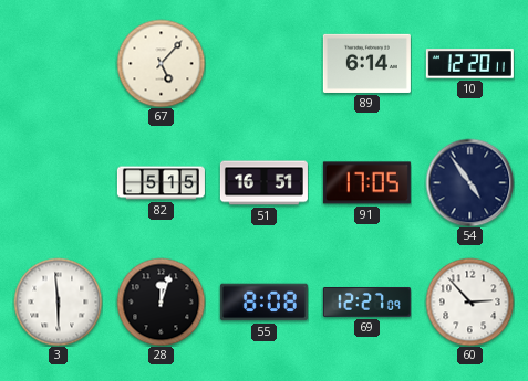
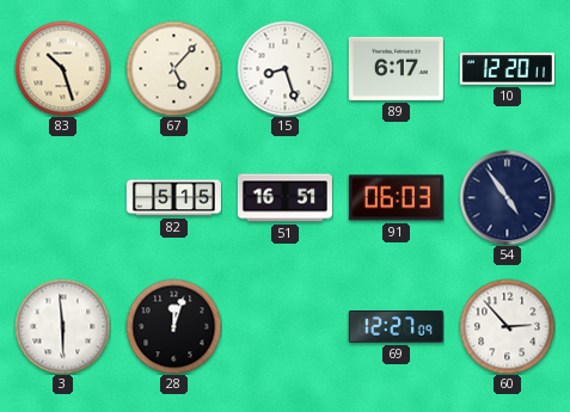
83: none -> 10:27
15: none -> 8:27
89: 6:14 -> 6:17
91: 17:05 -> 06:03
55: 8:08 -> none
